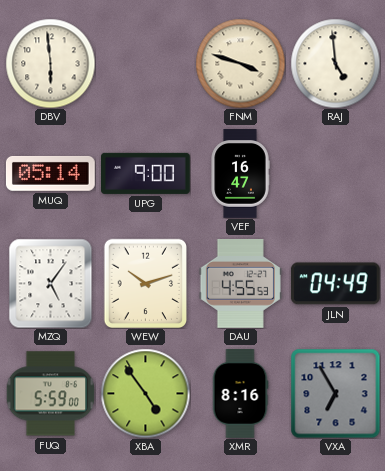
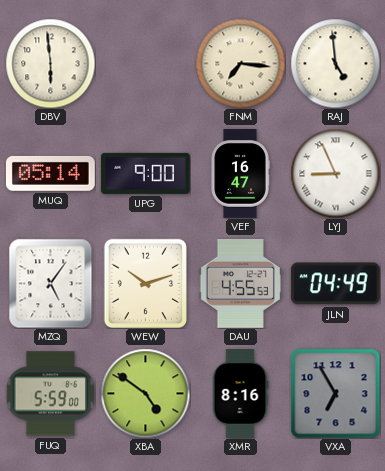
FNM: 3:48 -> 7:16
LYJ: none -> 8:56
XBA: 4:54 -> 4:51
